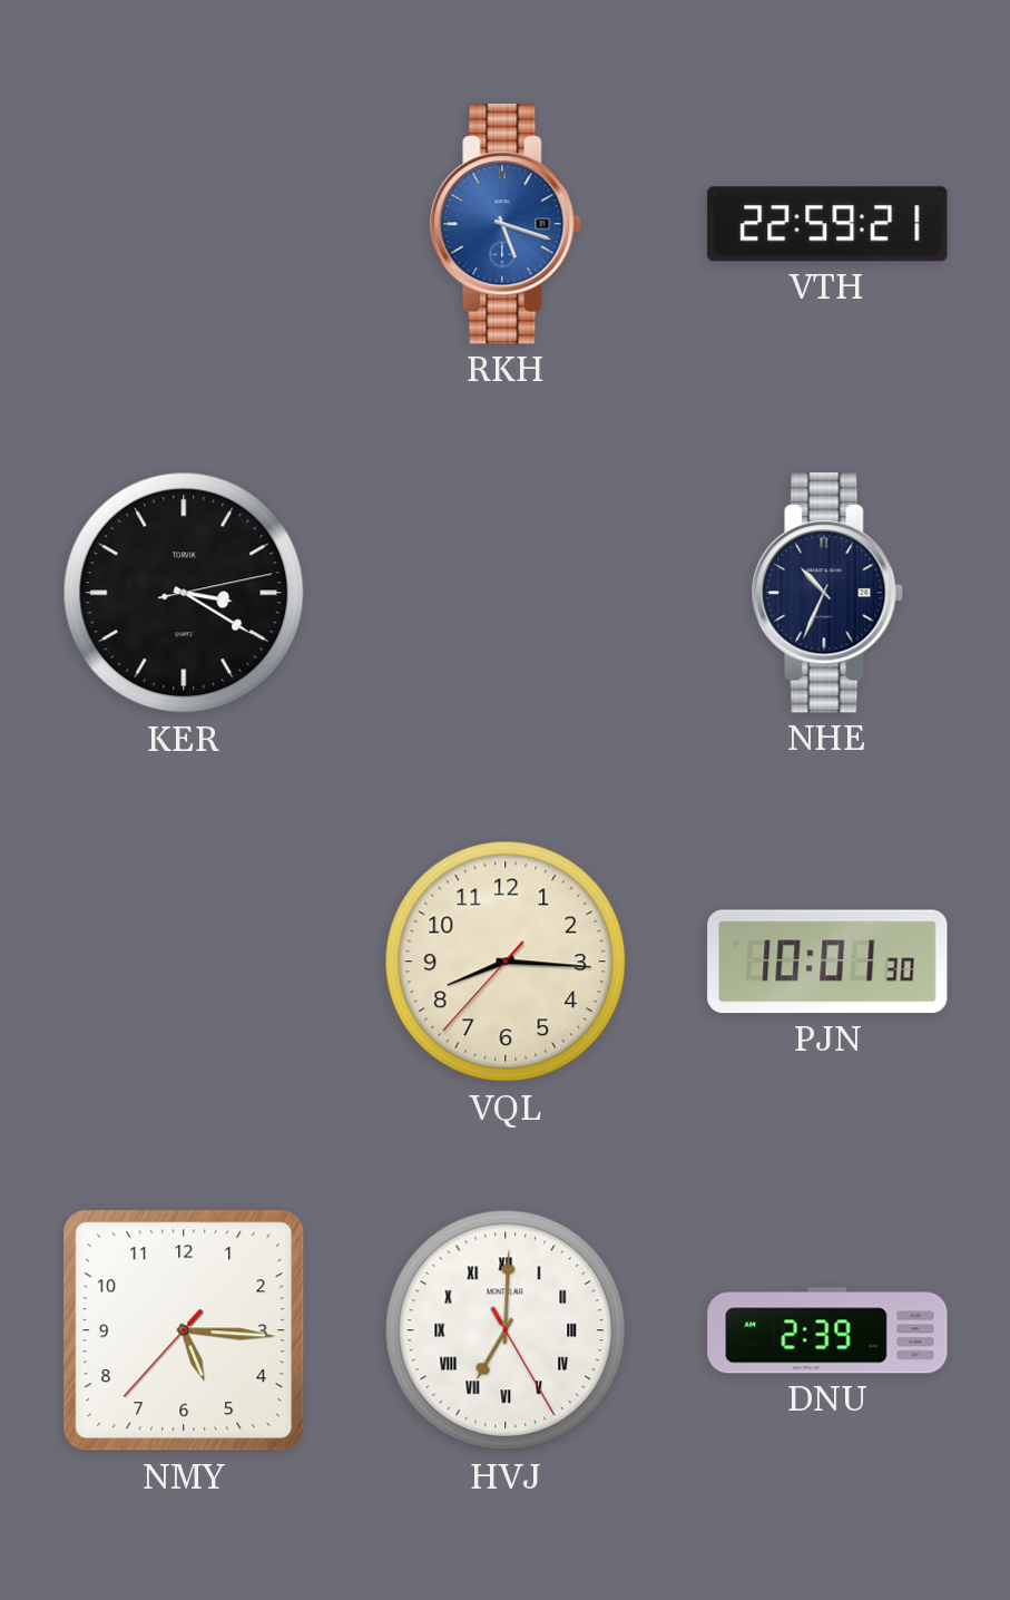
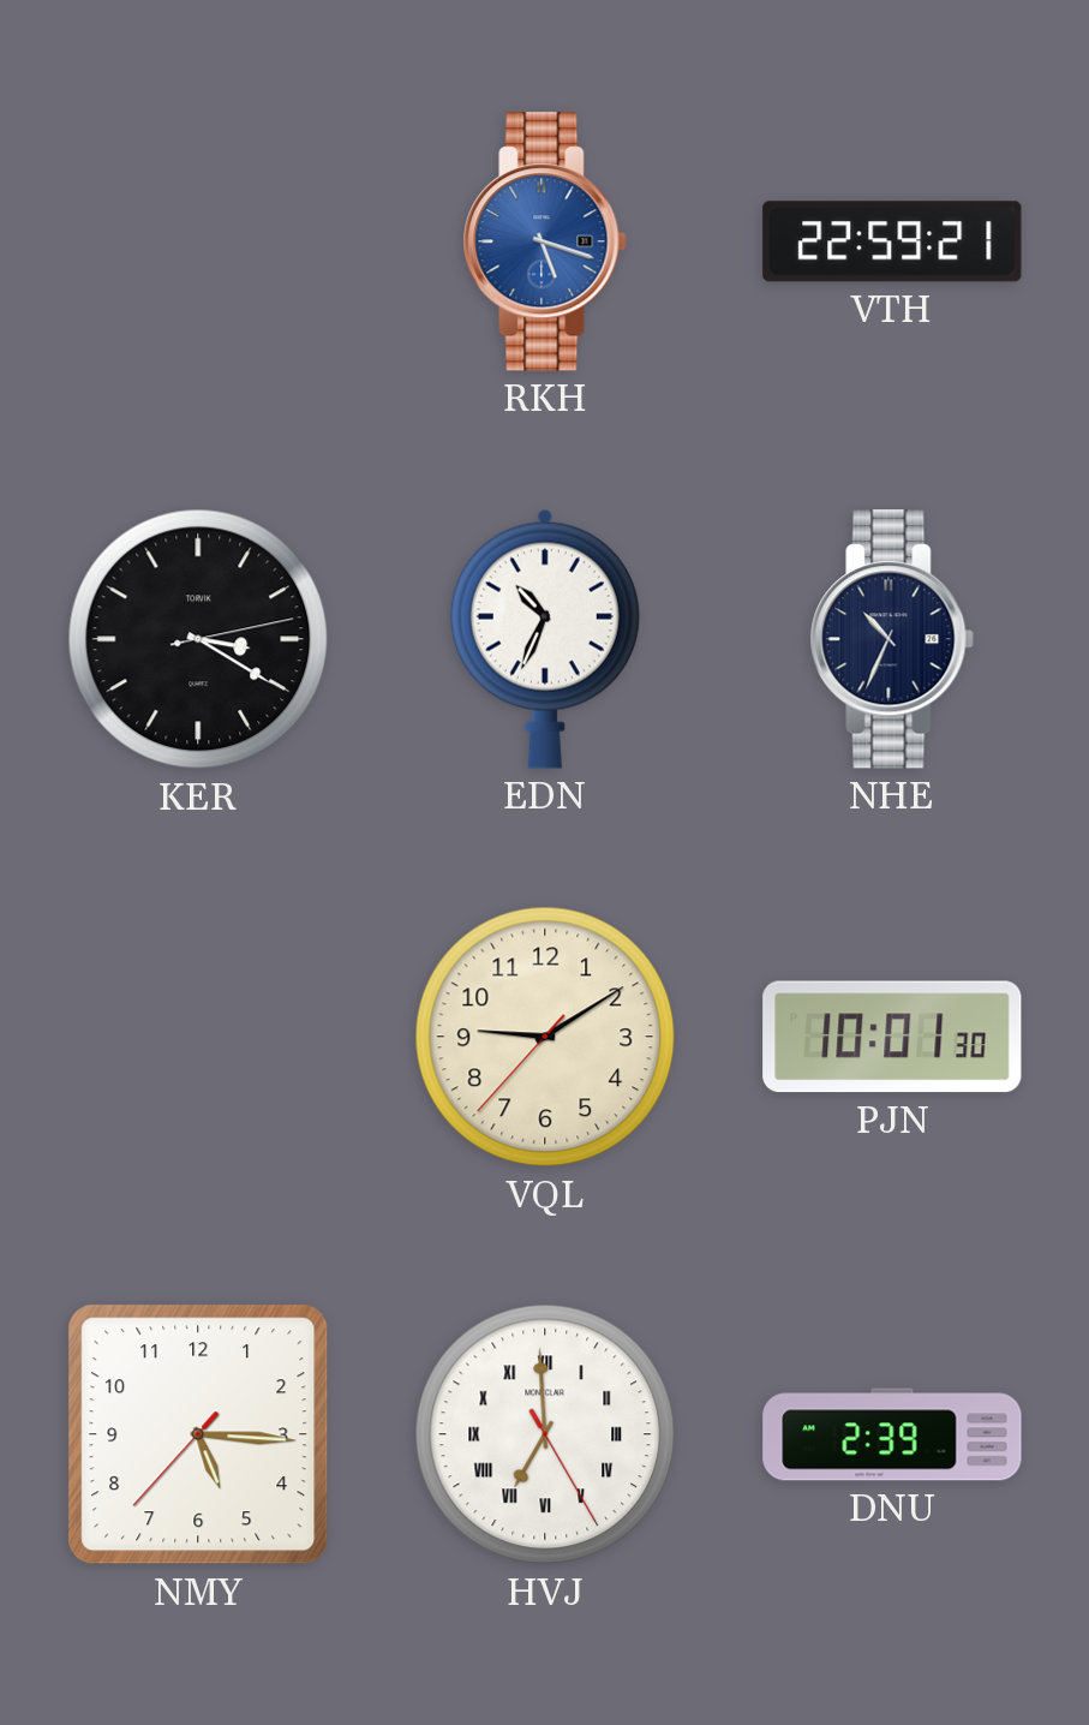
EDN: none -> 10:34
VQL: 8:15 -> 9:09
HVJ: 7:00 -> 6:59
